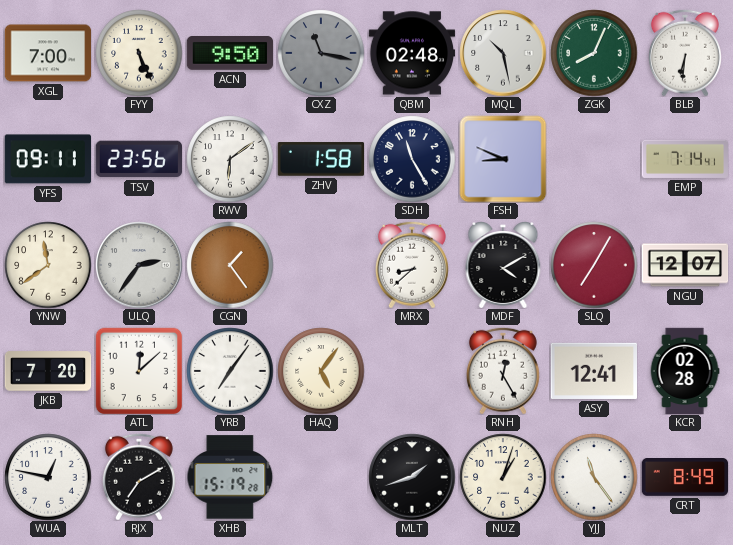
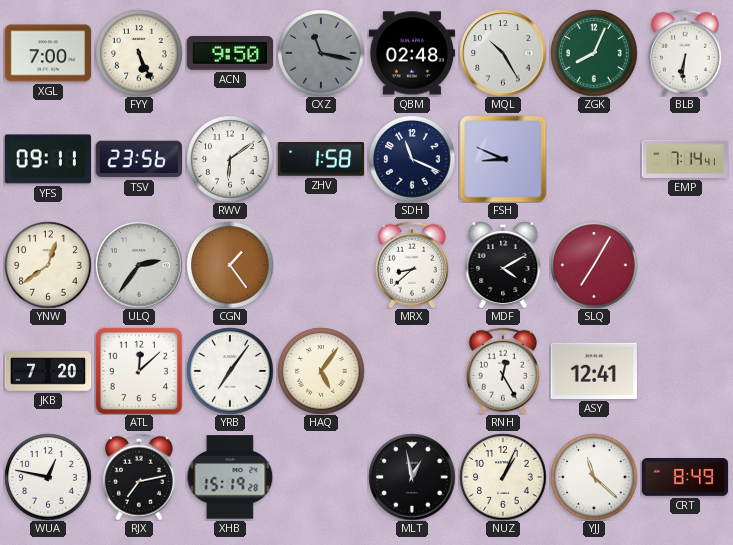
MQL: 10:28 -> 10:25
SDH: 11:25 -> 11:19
YNW: 11:39 -> 12:39
NGU: 12:07 -> none
KCR: 02:28 -> none
RJX: 7:10 -> 7:13
MLT: 1:42 -> 12:58
NUZ: 1:03 -> 1:04
YJJ: 11:24 -> 11:22
